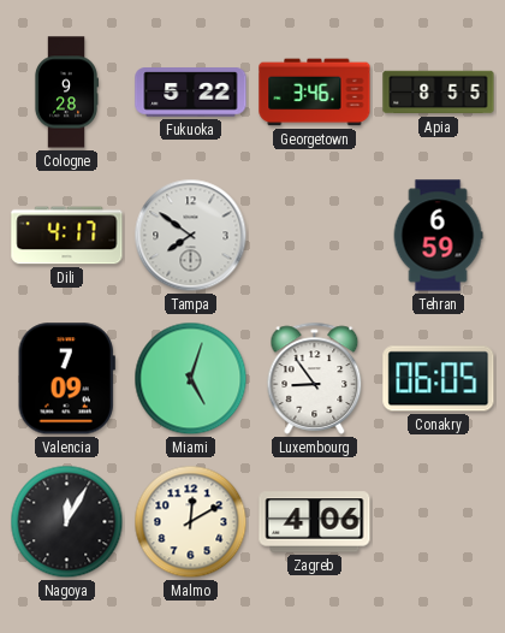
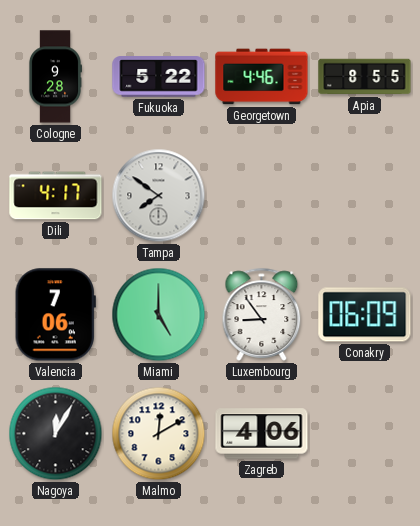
Georgetown: 3:46 -> 4:46
Tehran: 6:59 -> none
Valencia: 7:09 -> 7:06
Miami: 5:03 -> 5:00
Conakry: 06:05 -> 06:09
